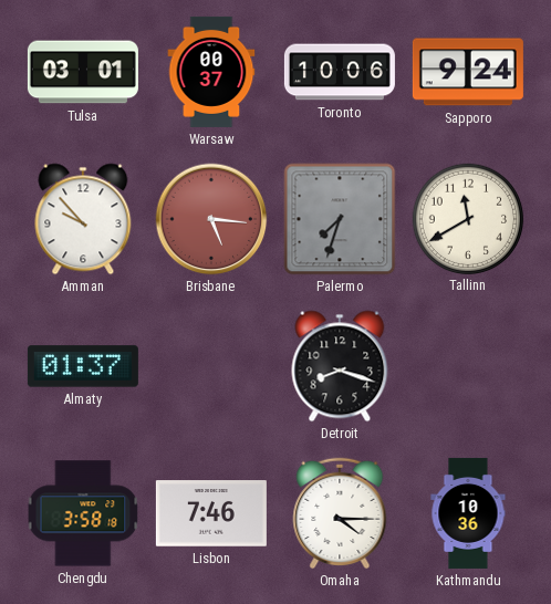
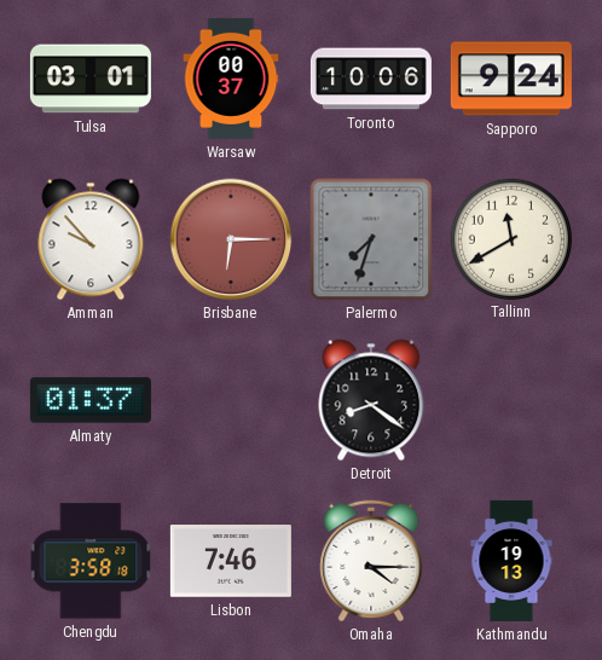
Brisbane: 5:16 -> 6:15
Detroit: 8:18 -> 8:21
Kathmandu: 10:36 -> 19:13
